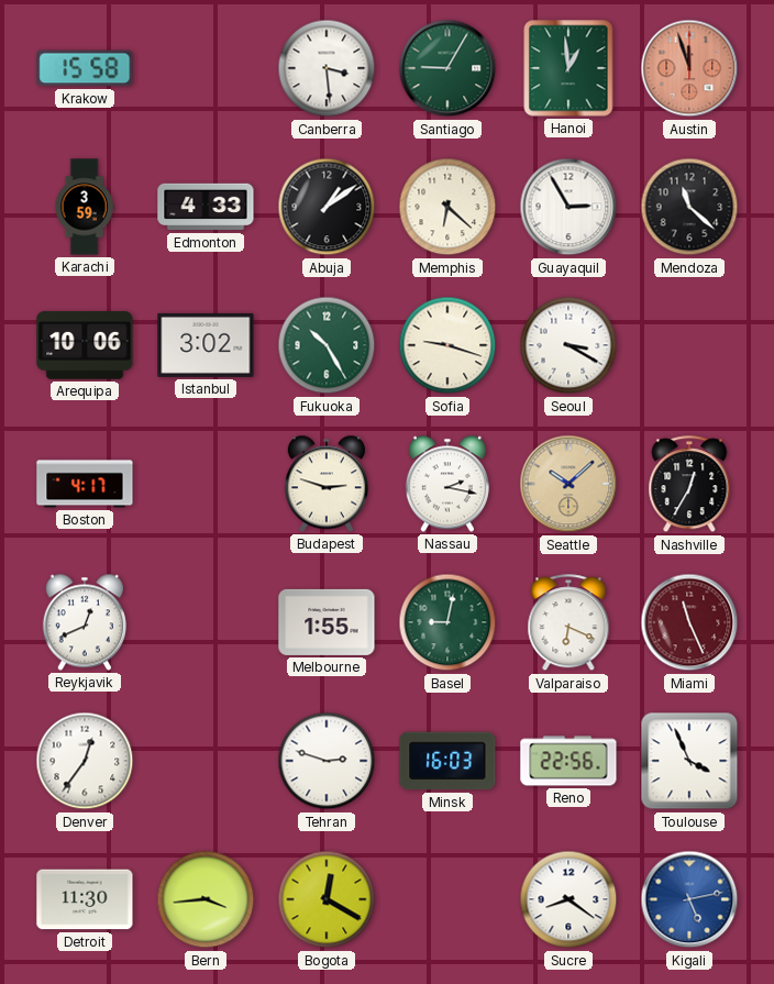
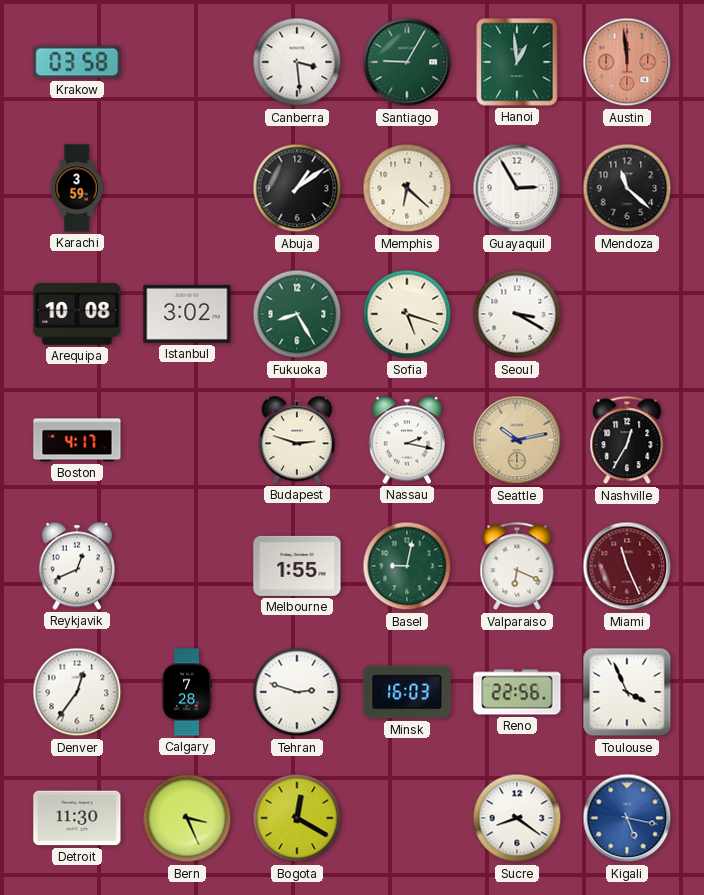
Krakow: 15:58 -> 03:58
Austin: 11:57 -> 11:59
Edmonton: 4:33 -> none
Arequipa: 10:06 -> 10:08
Fukuoka: 10:25 -> 8:25
Sofia: 9:18 -> 5:18
Seattle: 10:08 -> 10:13
Calgary: none -> 7:28
Bern: 3:44 -> 3:26
Kigali: 5:13 -> 5:17
